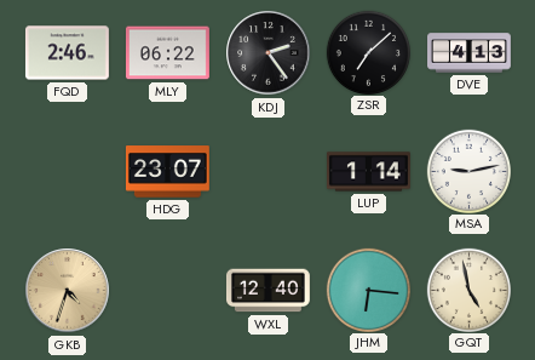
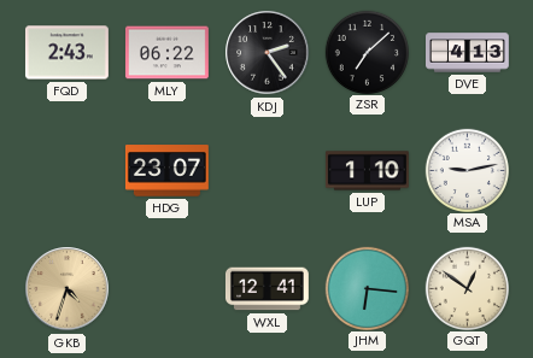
FQD: 2:46 -> 2:43
LUP: 1:14 -> 1:10
WXL: 12:40 -> 12:41
GQT: 4:58 -> 12:51
